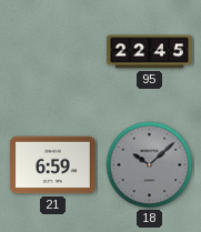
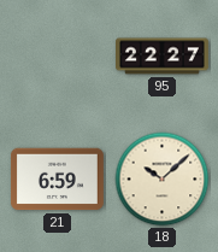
95: 22:45 -> 22:27
18 dial: grey -> cream
